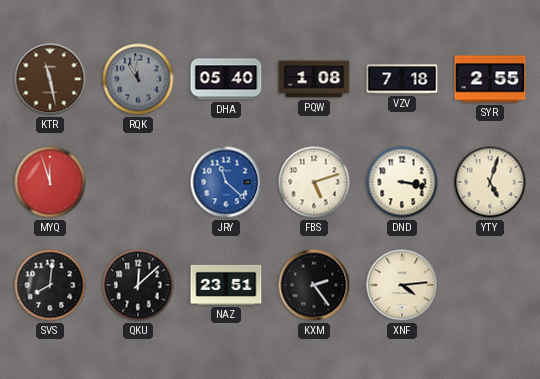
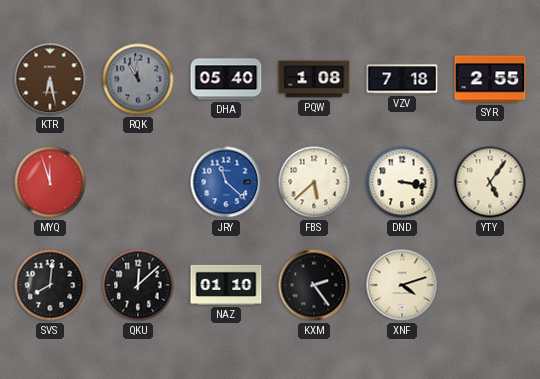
KTR: 11:28 -> 6:28
FBS: 5:12 -> 5:38
YTY: 5:03 -> 5:06
NAZ: 23:51 -> 01:10
XNF: 4:14 -> 4:12
